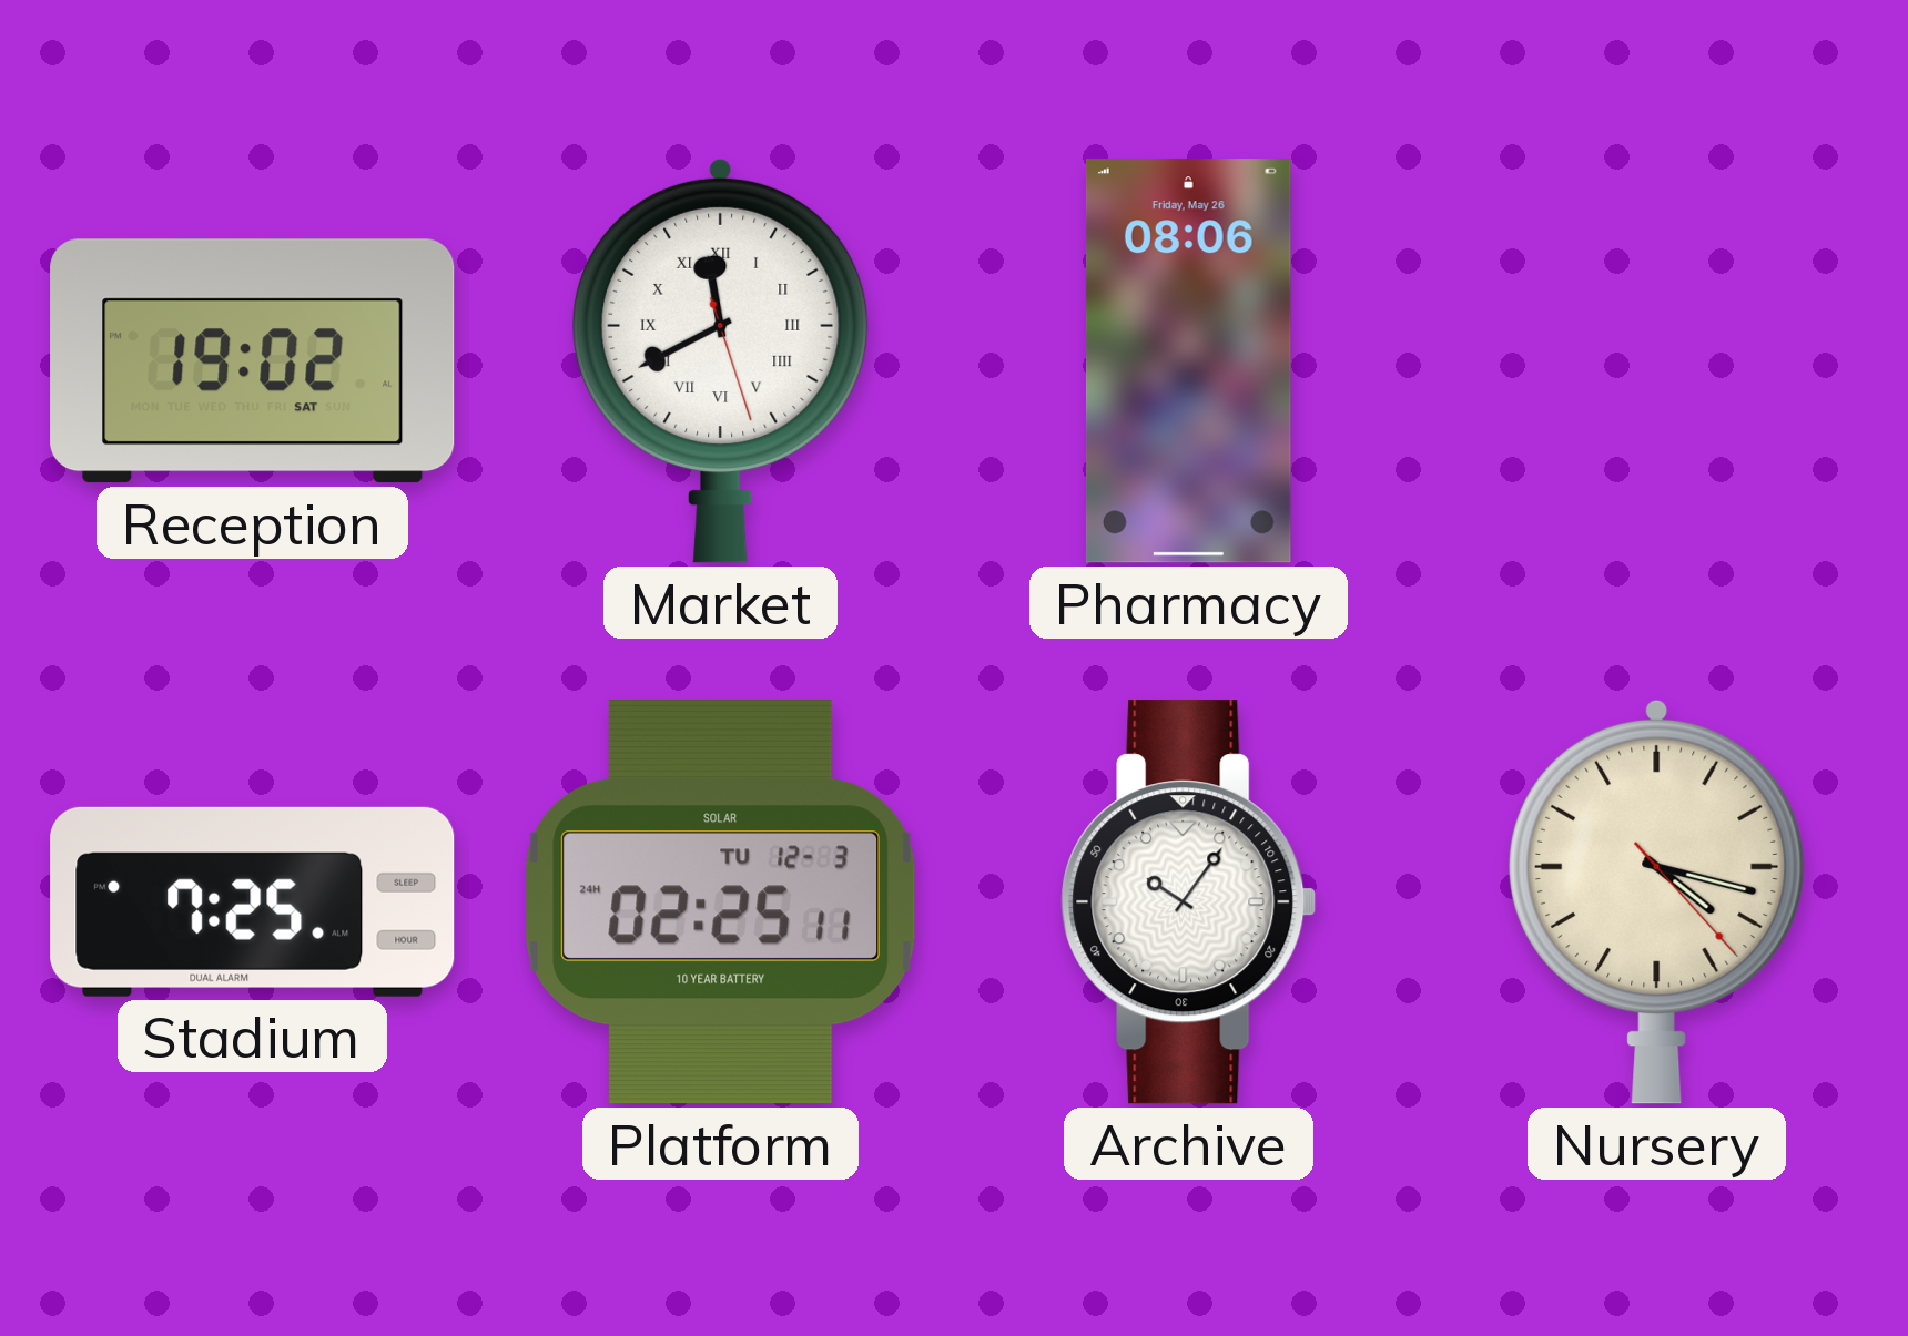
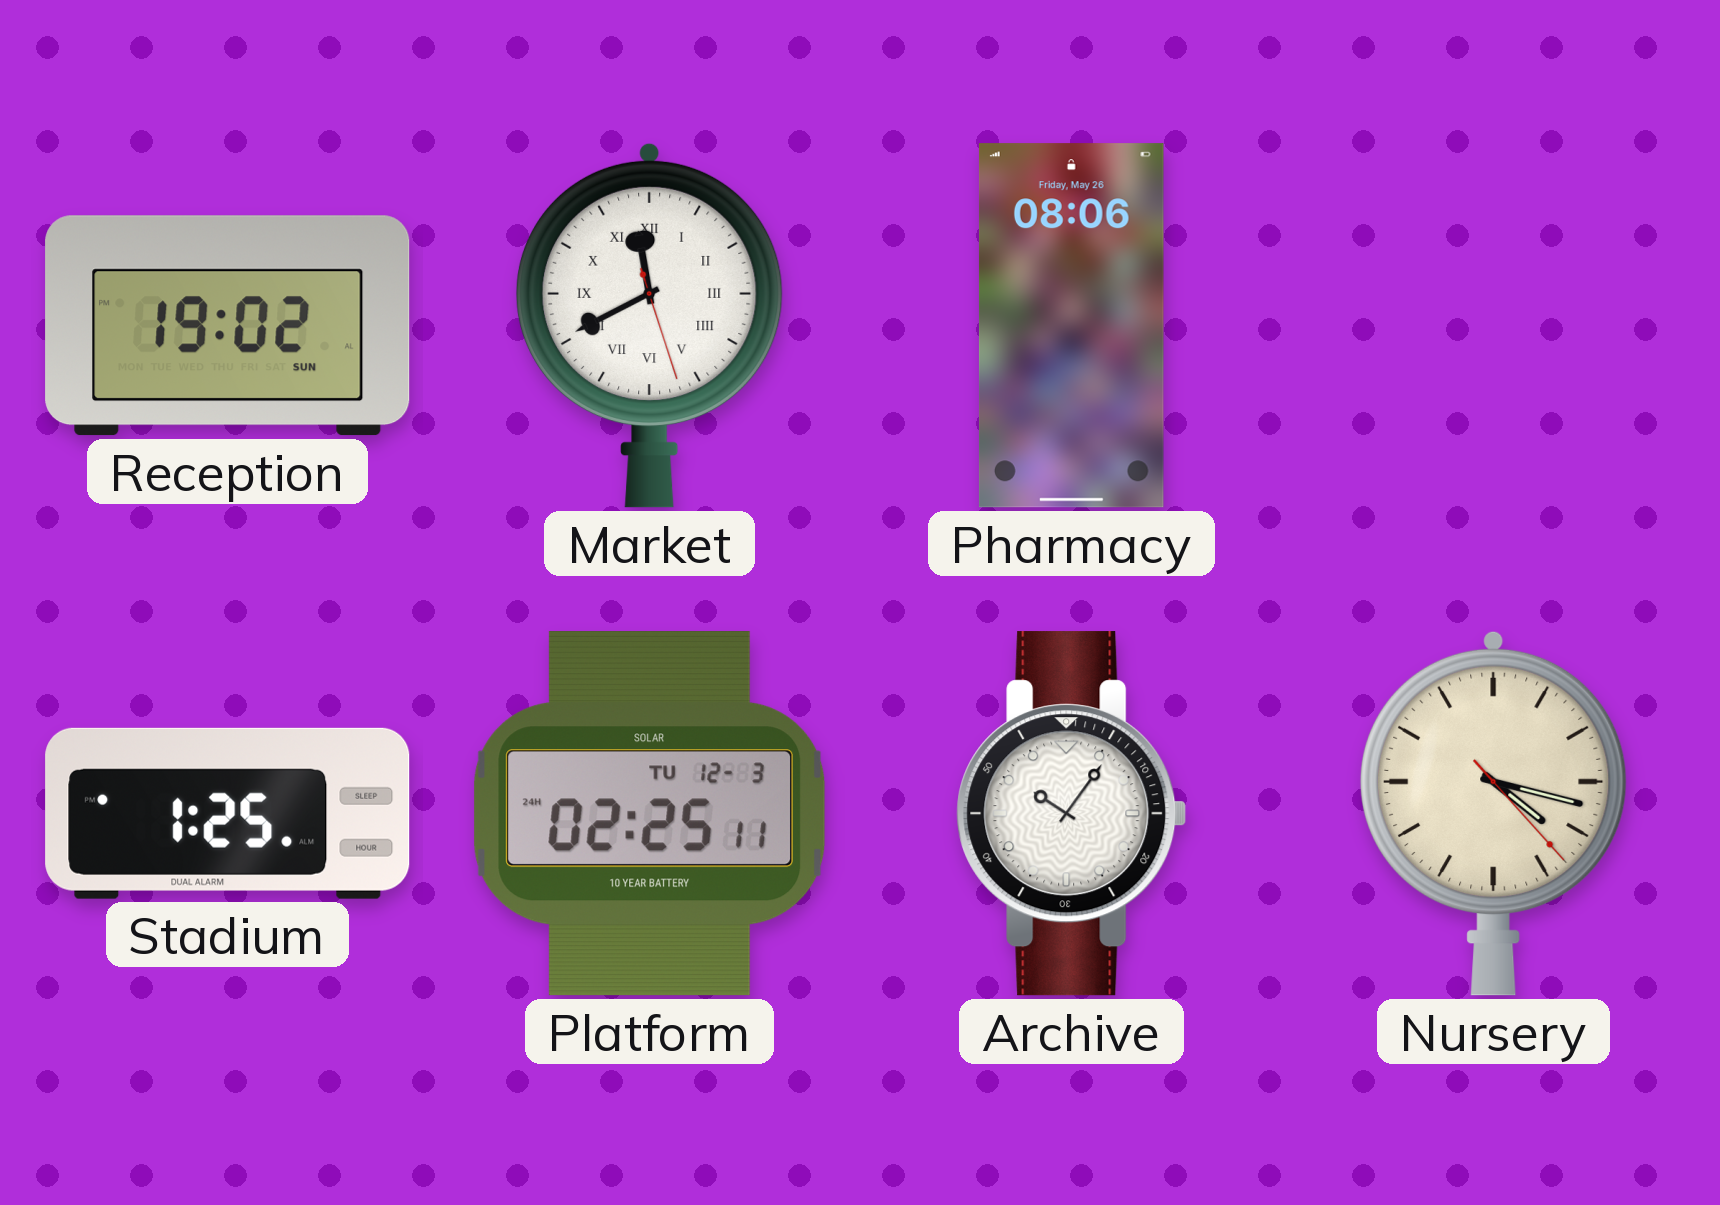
Reception date: SAT -> SUN
Stadium: 7:25 -> 1:25
